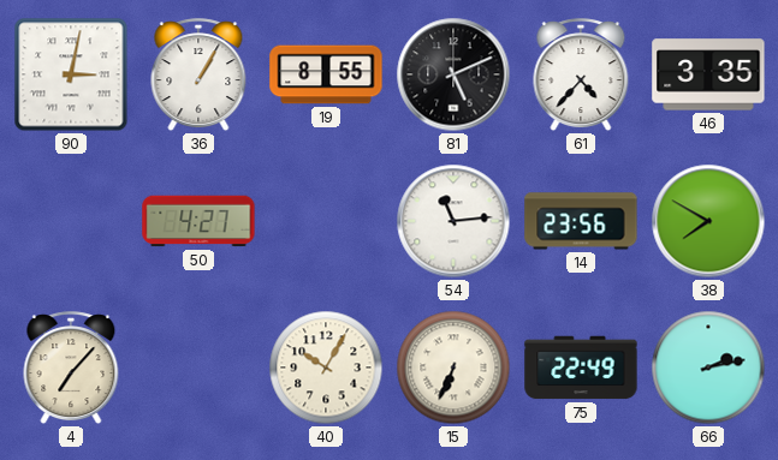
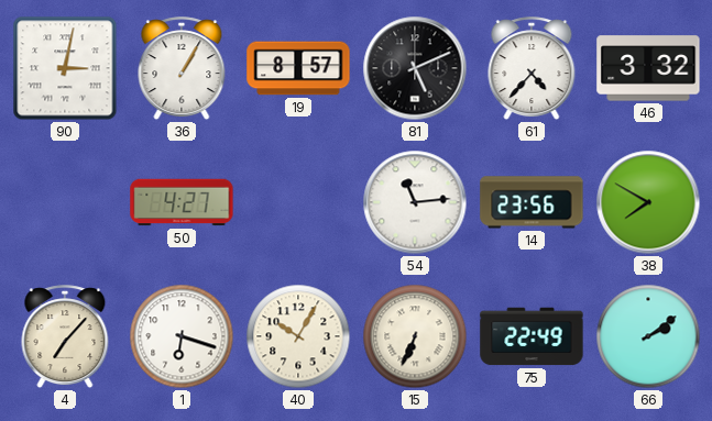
19: 8:55 -> 8:57
46: 3:35 -> 3:32
1: none -> 6:18
66: 2:13 -> 2:09
